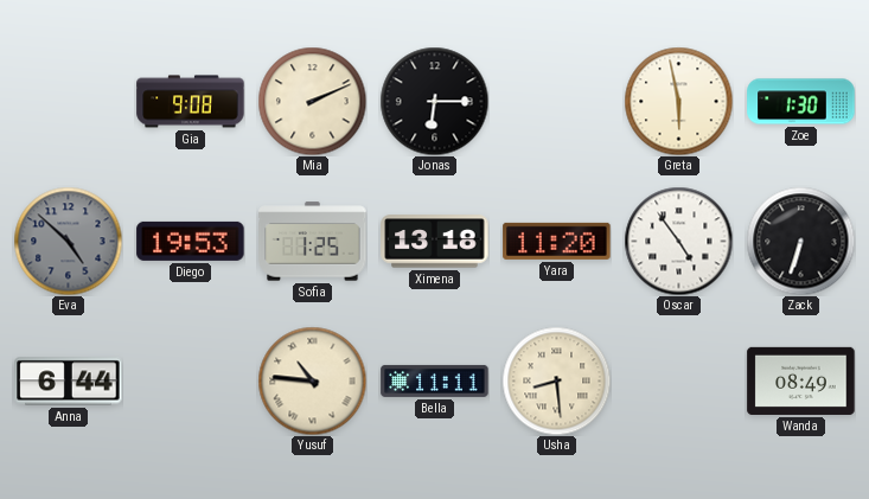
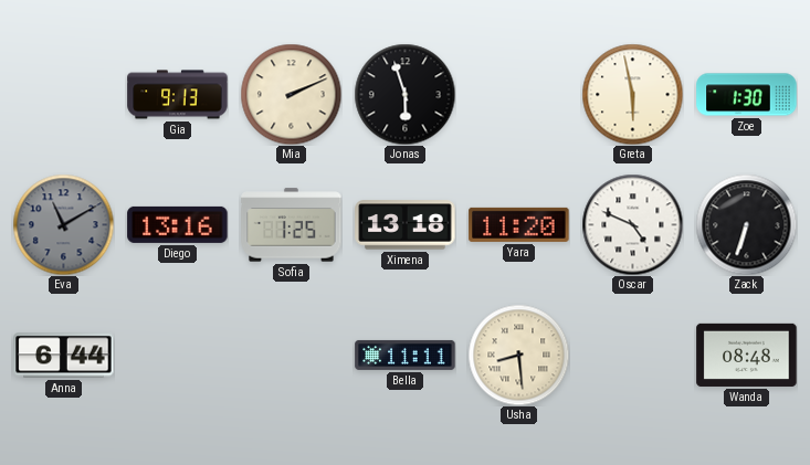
Gia: 9:08 -> 9:13
Jonas: 6:15 -> 5:57
Eva: 4:52 -> 11:10
Diego: 19:53 -> 13:16
Oscar: 4:54 -> 4:49
Yusuf: 10:46 -> none
Wanda: 08:49 -> 08:48
